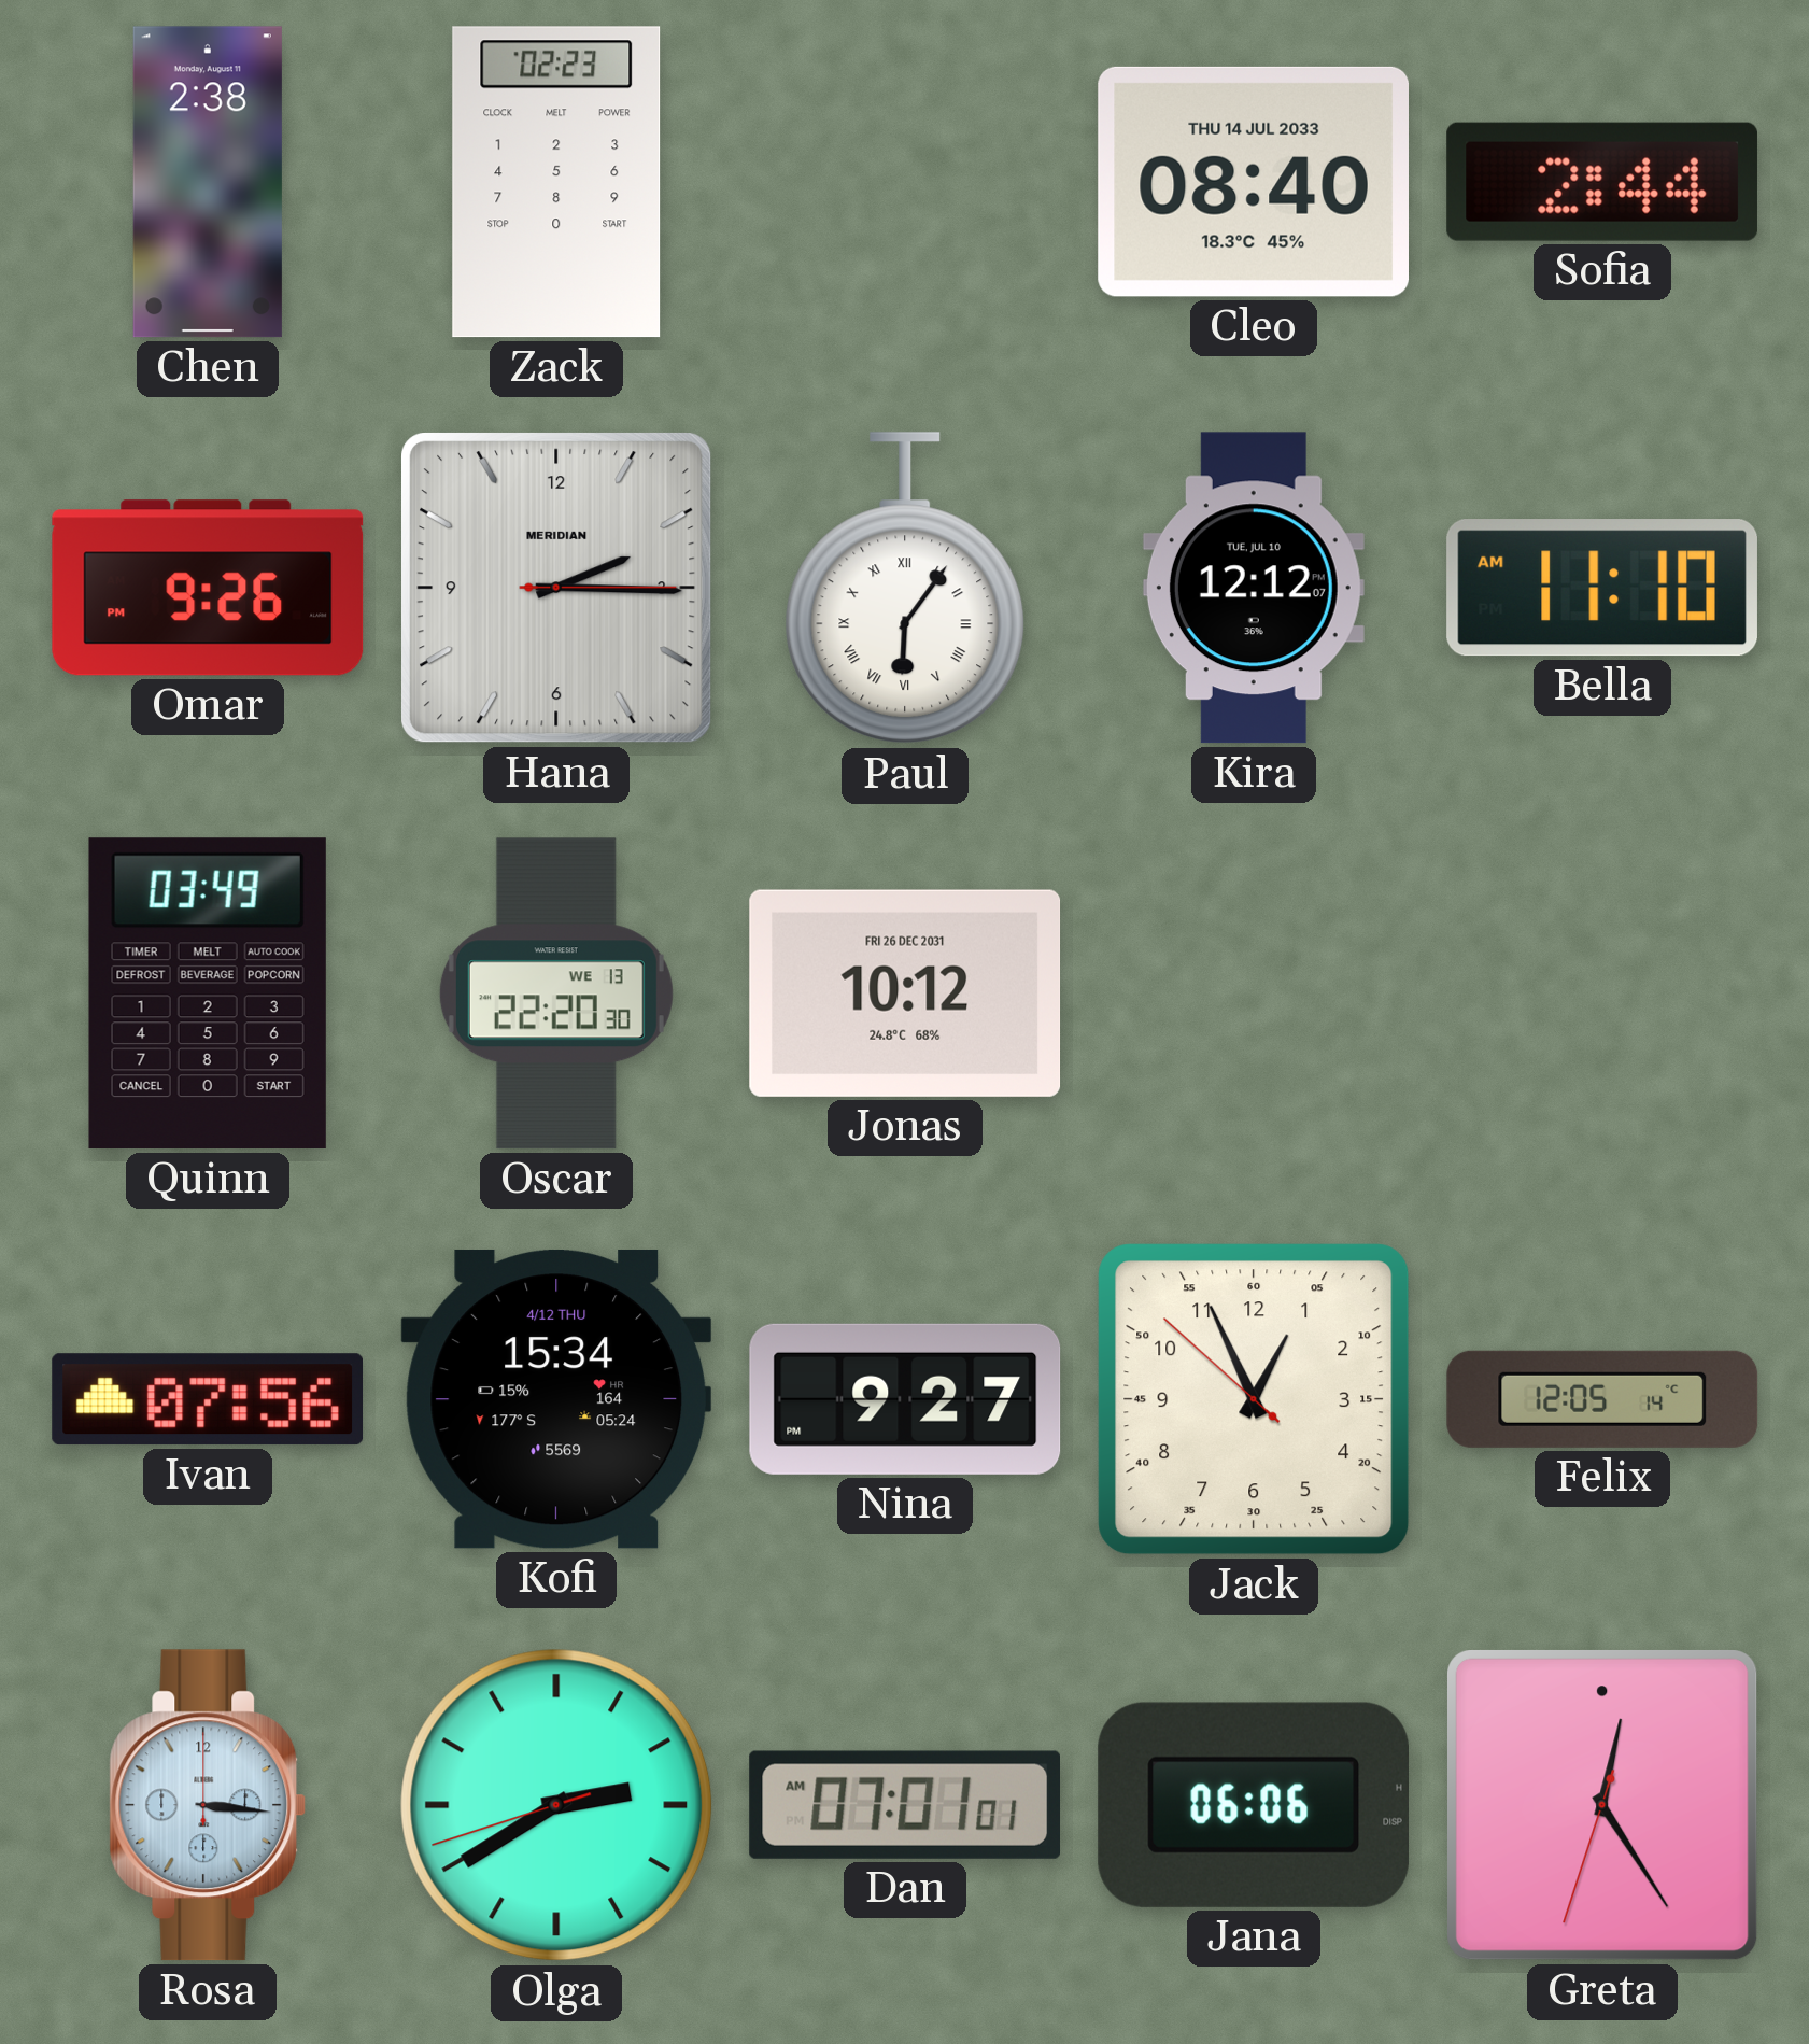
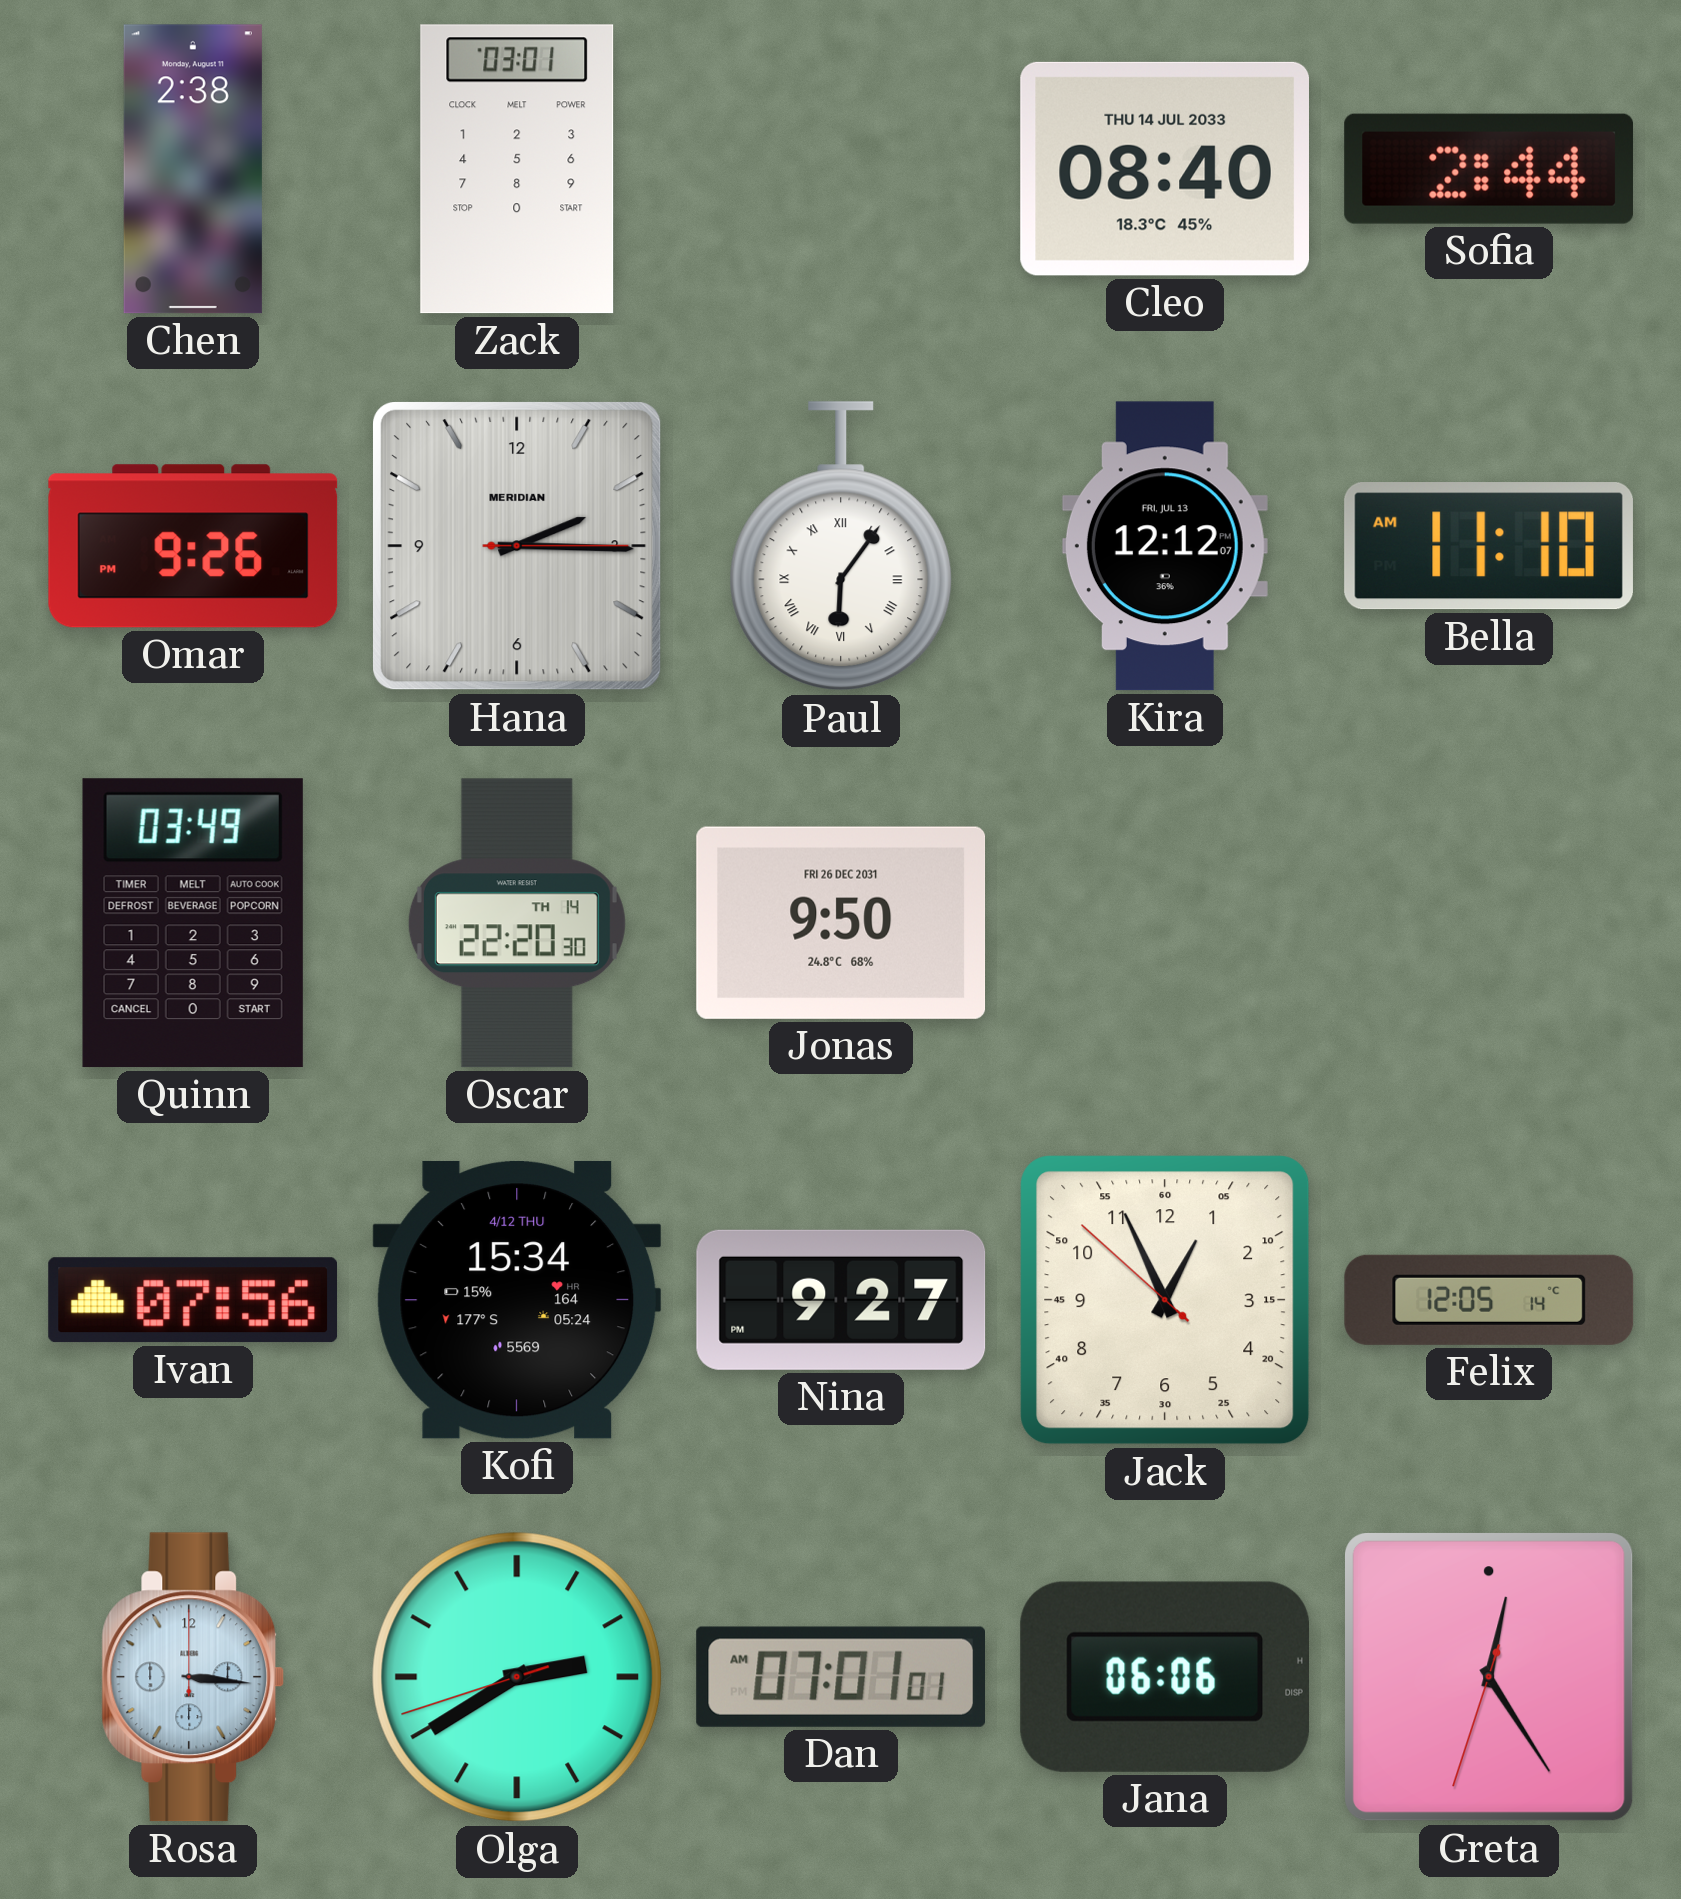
Zack: 02:23 -> 03:01
Kira date: TUE, JUL 10 -> FRI, JUL 13
Oscar date: WE 13 -> TH 14
Jonas: 10:12 -> 9:50
